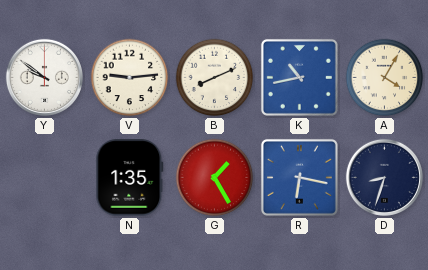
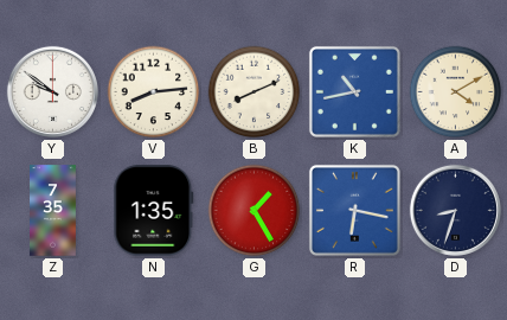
V: 9:14 -> 8:14
A: 4:05 -> 4:10
Z: none -> 7:35
